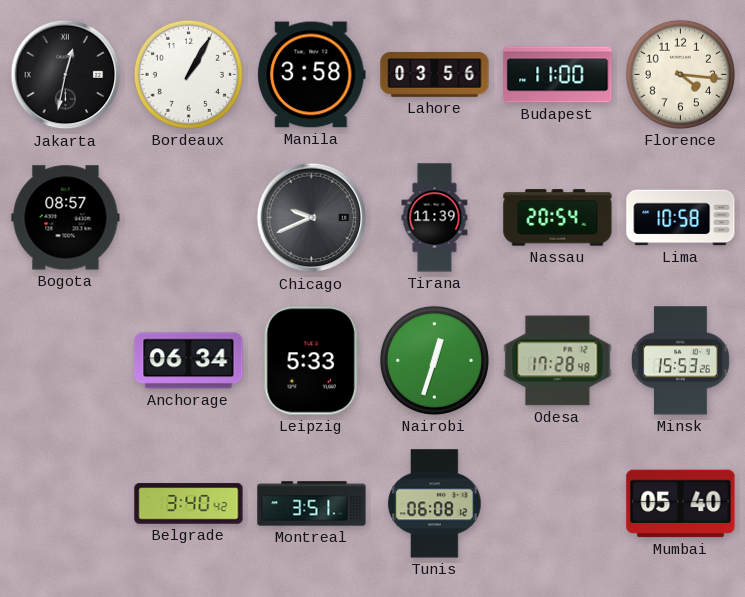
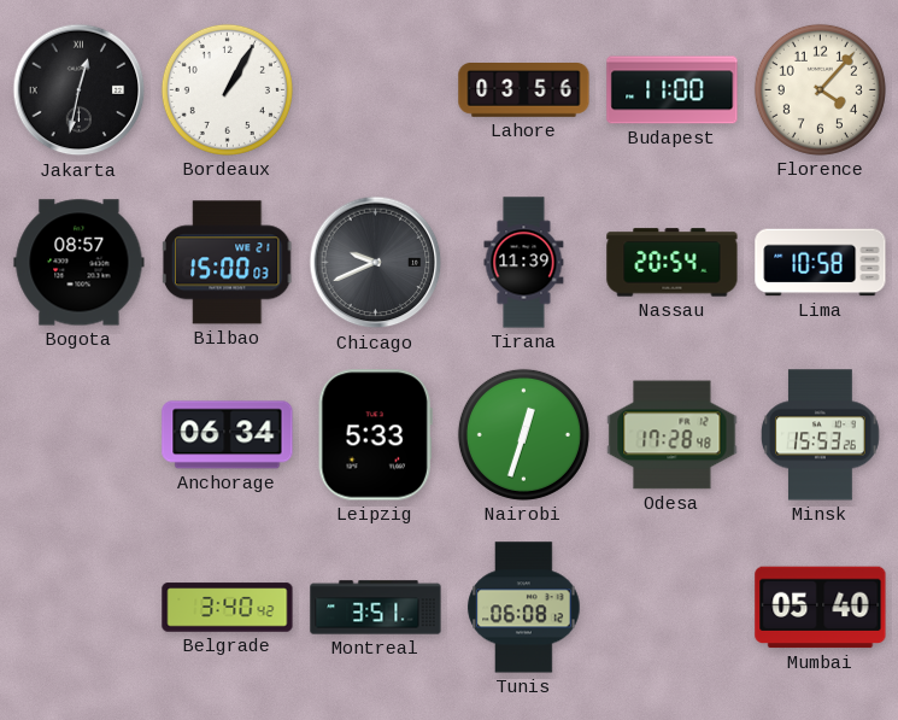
Manila: 3:58 -> none
Florence: 4:16 -> 4:07
Bilbao: none -> 15:00
